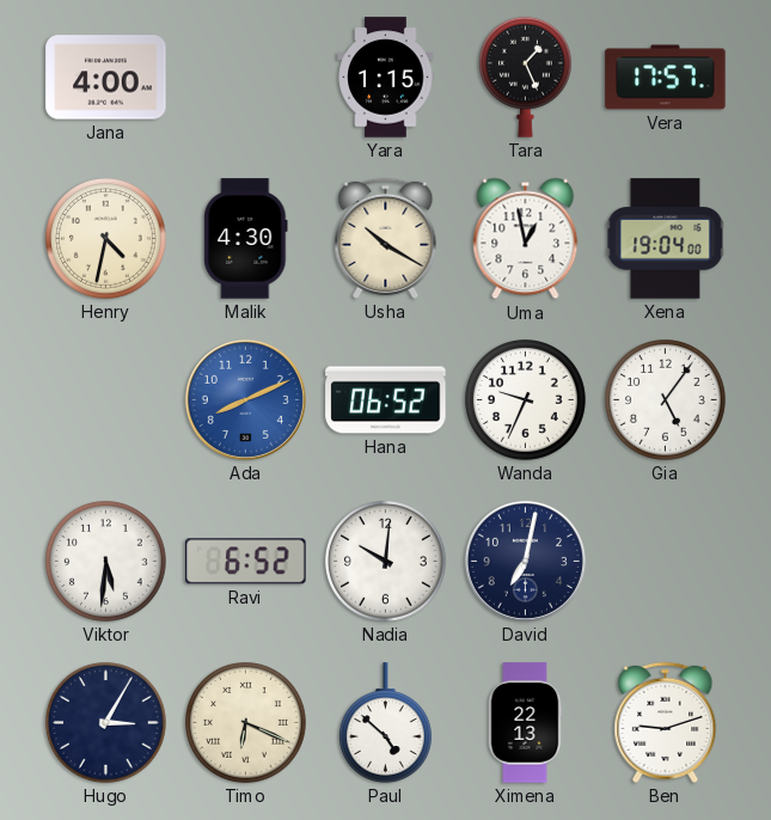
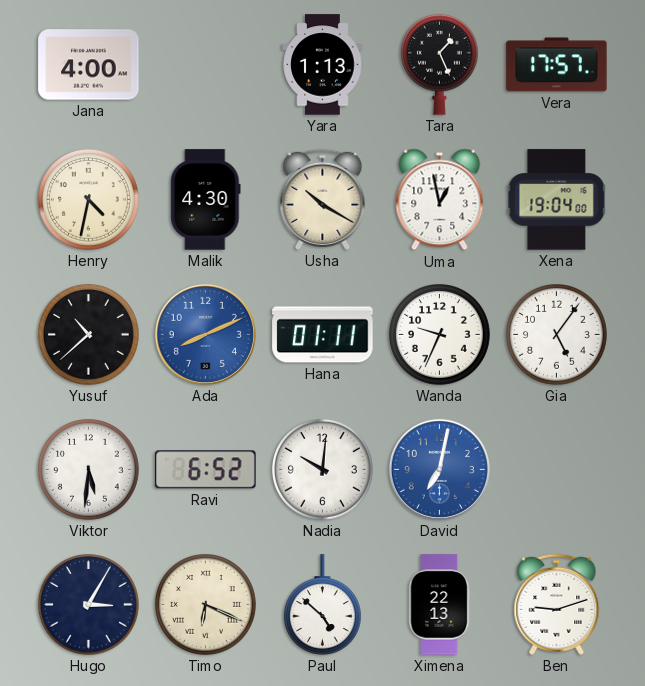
Yara: 1:15 -> 1:13
Yusuf: none -> 10:38
Hana: 06:52 -> 01:11
David dial: navy -> blue
